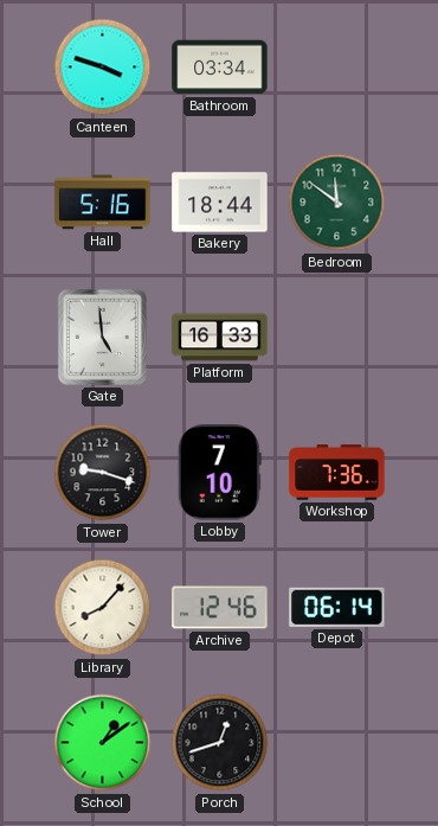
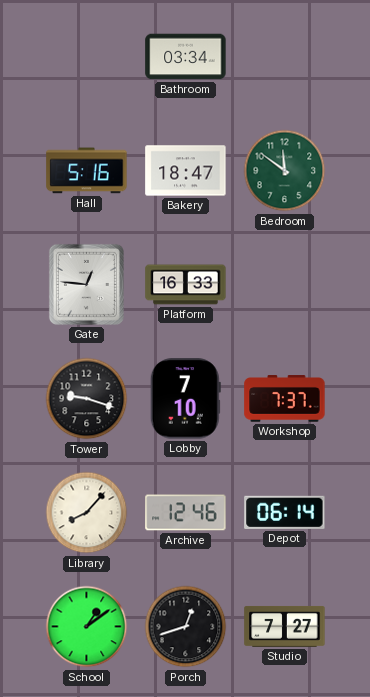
Canteen: 3:48 -> none
Bakery: 18:44 -> 18:47
Gate: 4:59 -> 12:46
Workshop: 7:36 -> 7:37
Studio: none -> 7:27
